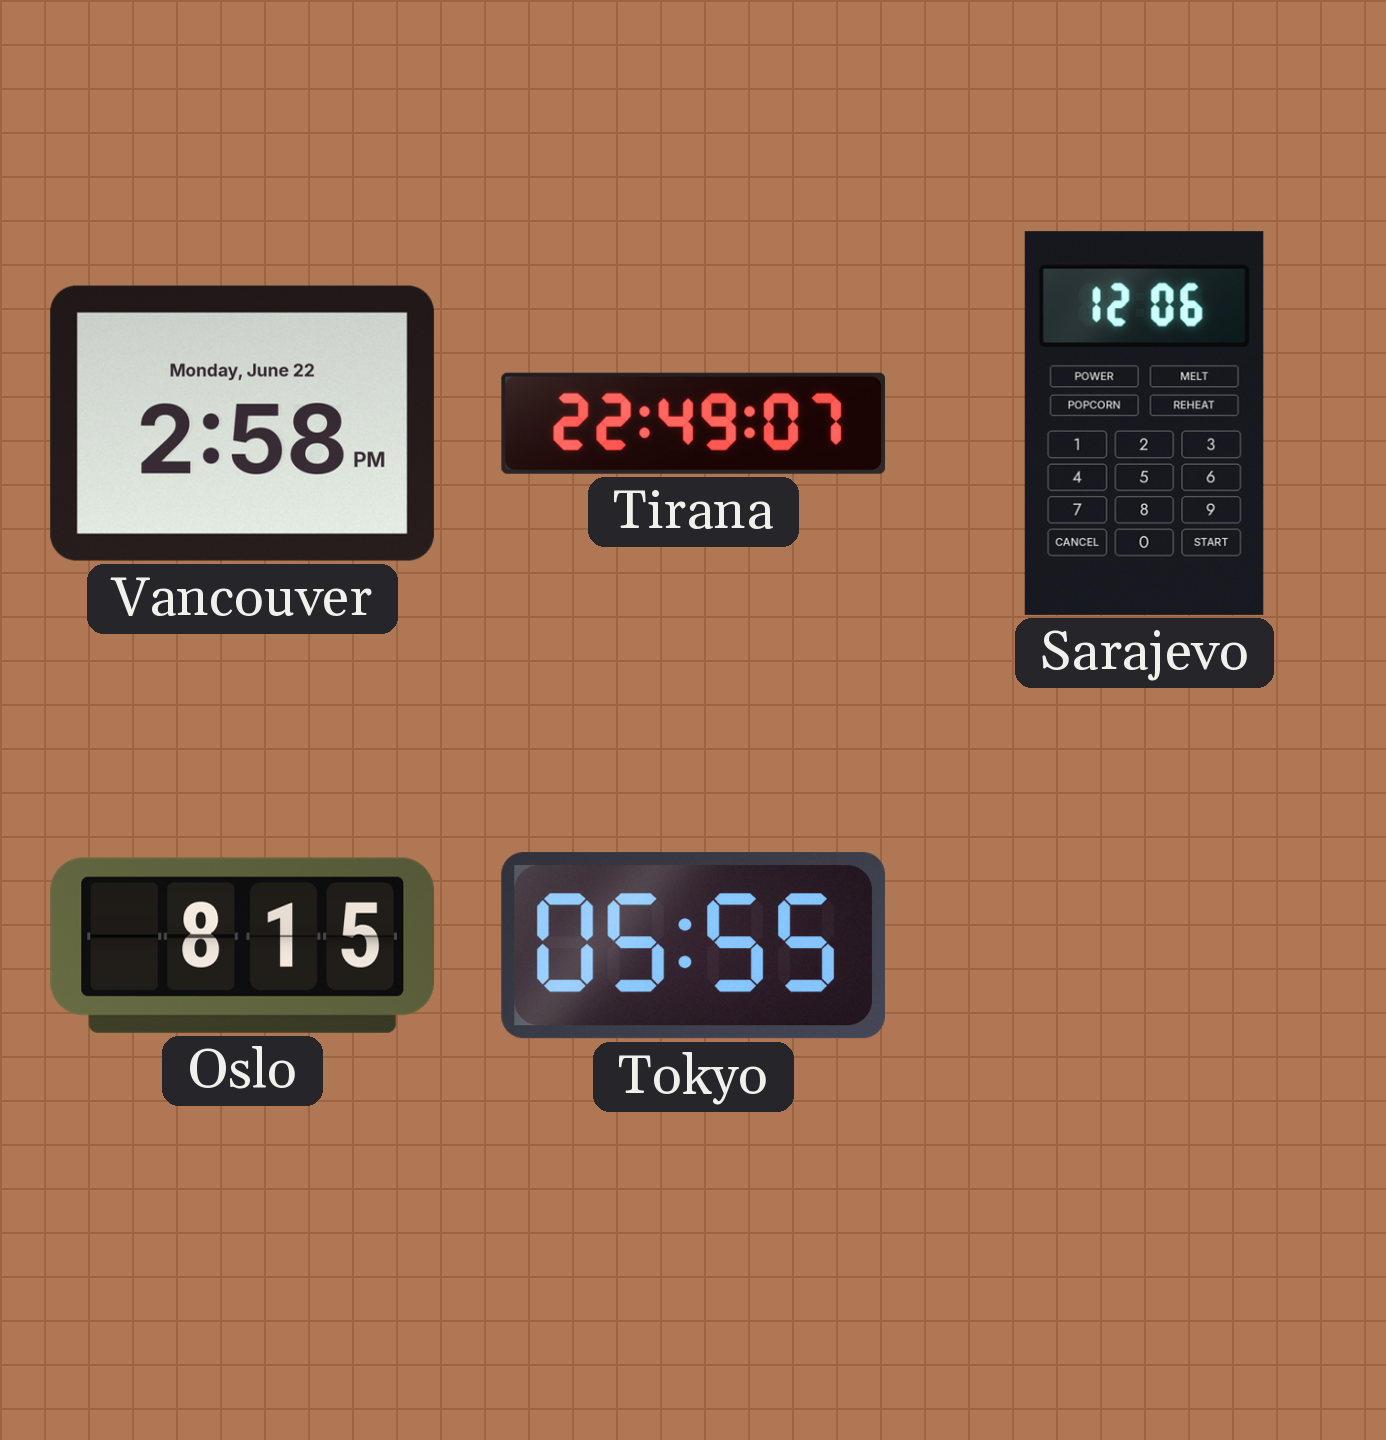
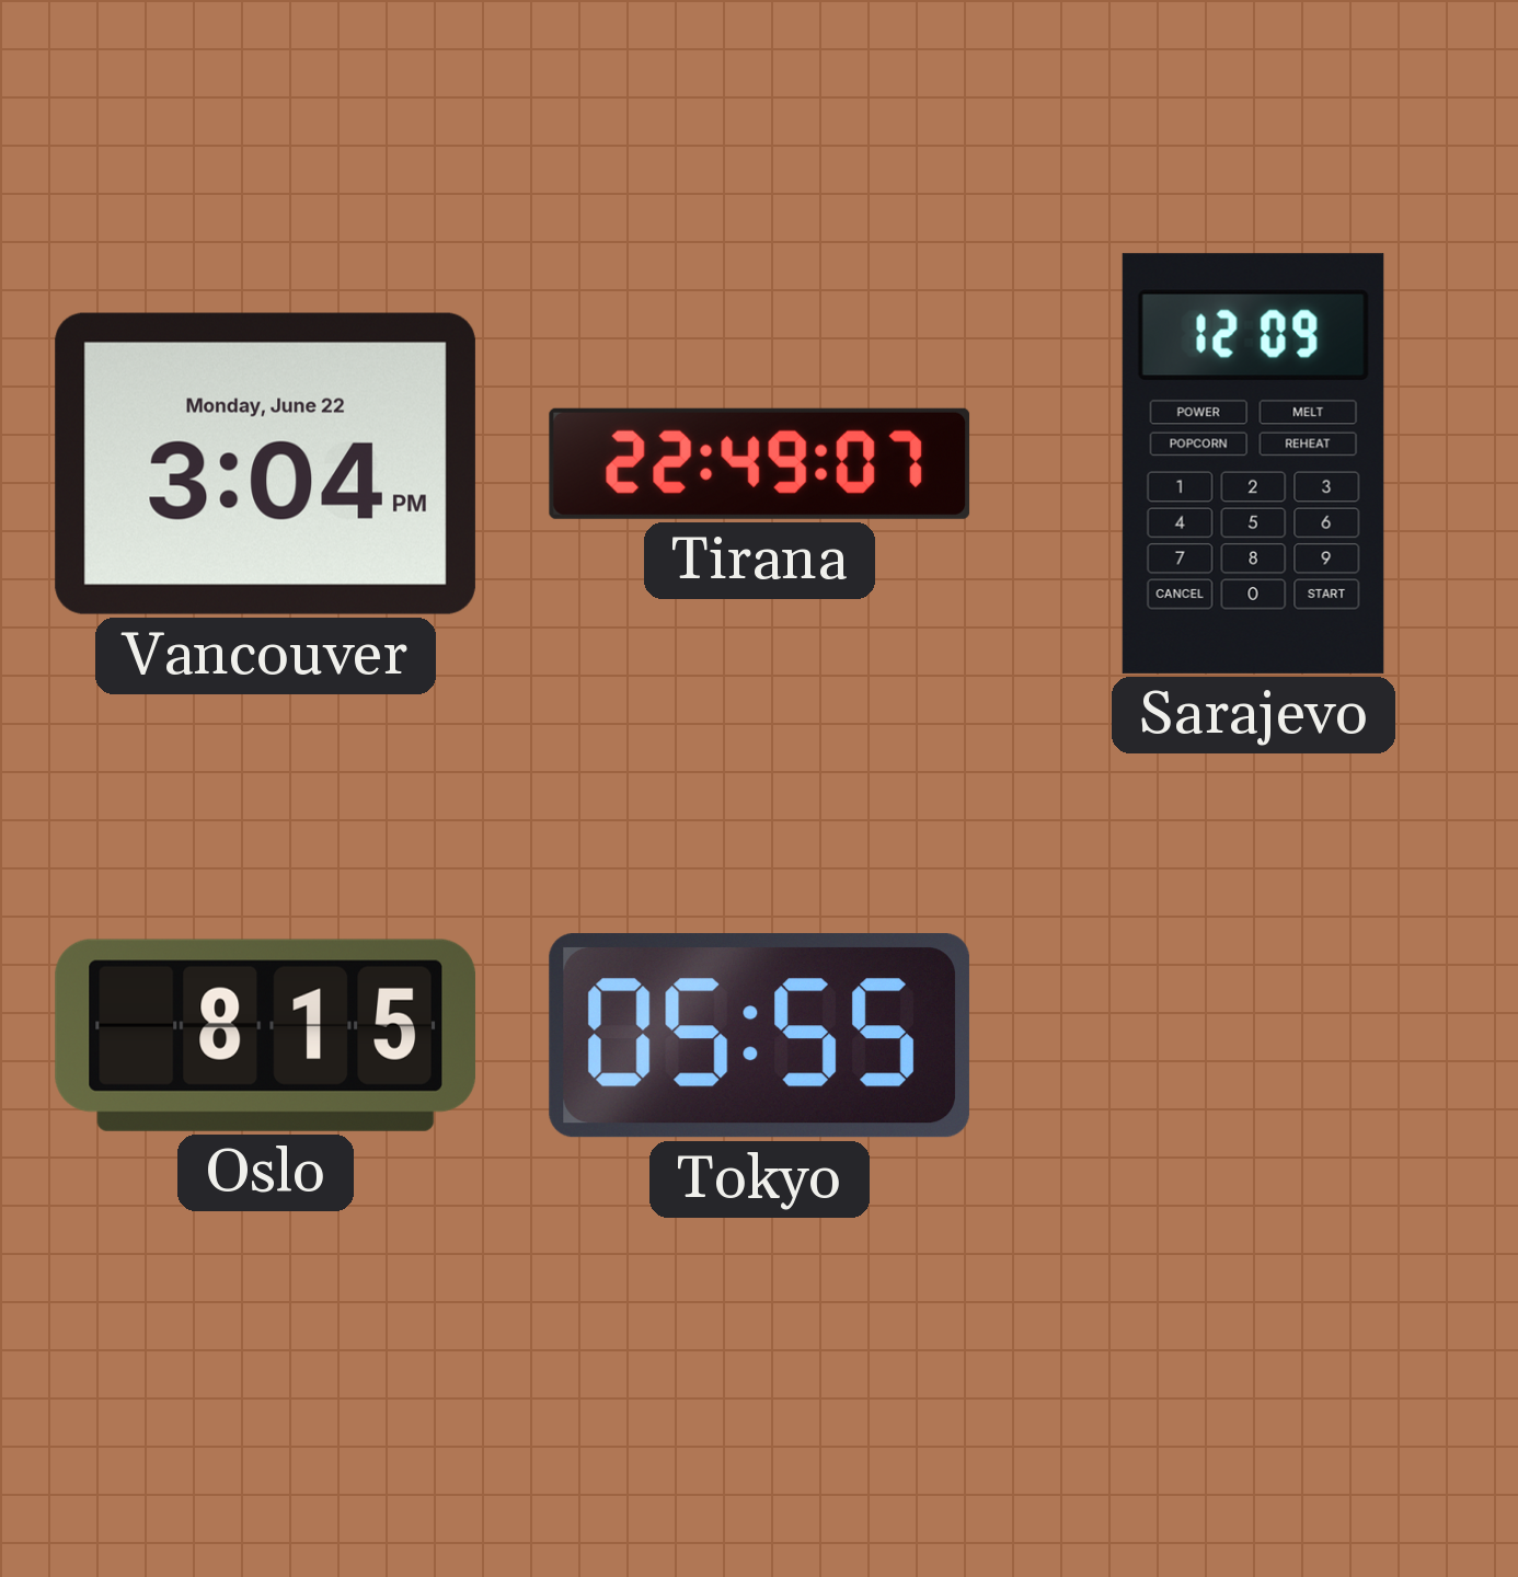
Vancouver: 2:58 -> 3:04
Sarajevo: 12:06 -> 12:09
